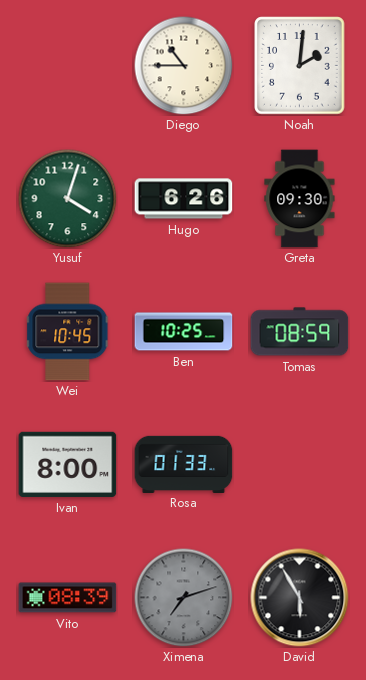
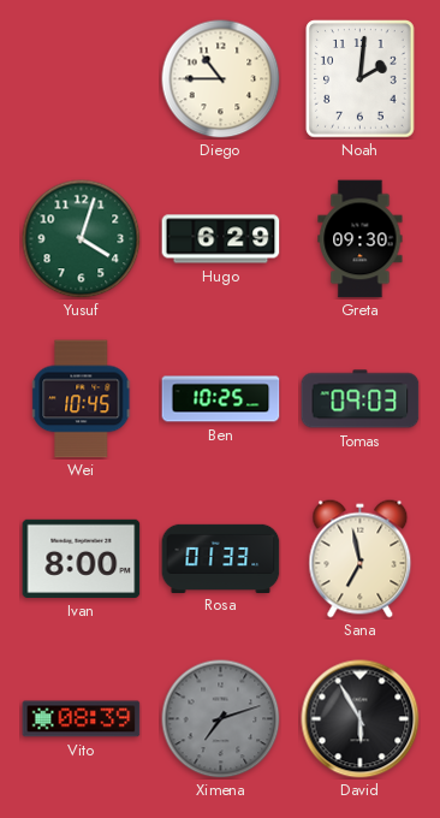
Hugo: 6:26 -> 6:29
Tomas: 08:59 -> 09:03
Sana: none -> 6:58
